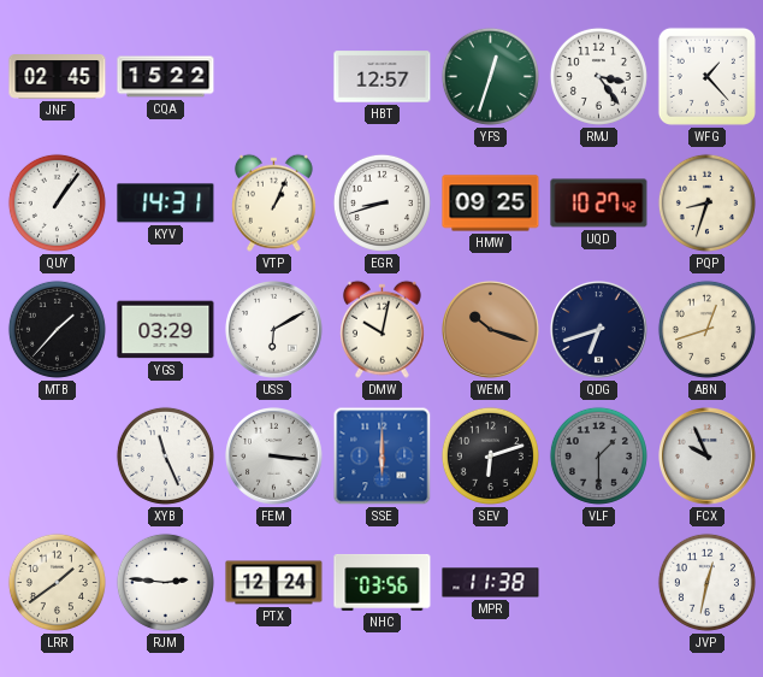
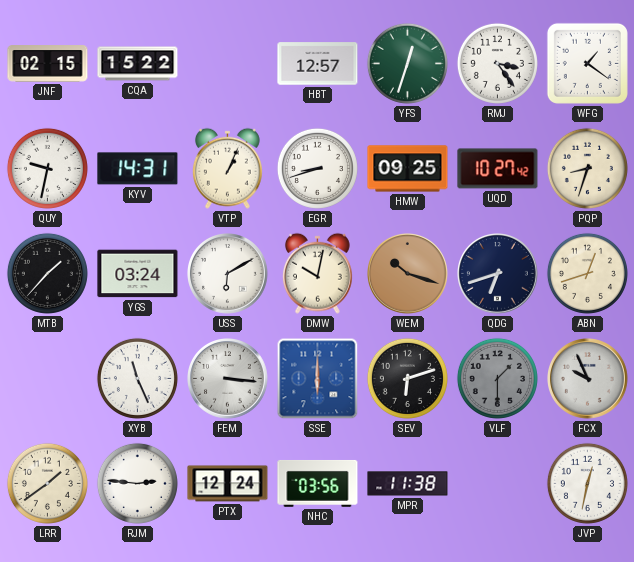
JNF: 02:45 -> 02:15
WFG: 1:23 -> 1:21
QUY: 1:06 -> 9:32
YGS: 03:29 -> 03:24
